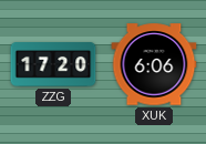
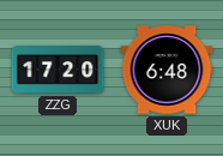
XUK: 6:06 -> 6:48
